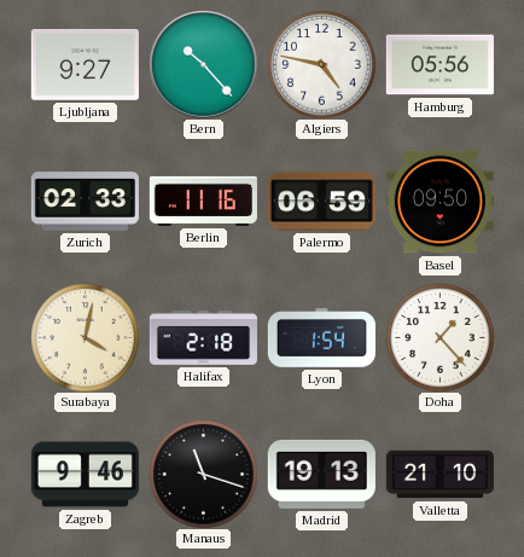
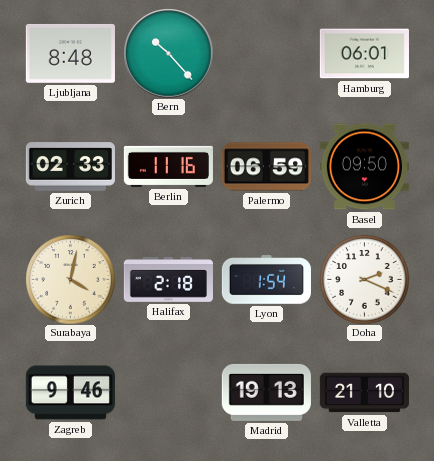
Ljubljana: 9:27 -> 8:48
Algiers: 4:47 -> none
Hamburg: 05:56 -> 06:01
Doha: 1:23 -> 2:19
Manaus: 11:18 -> none
